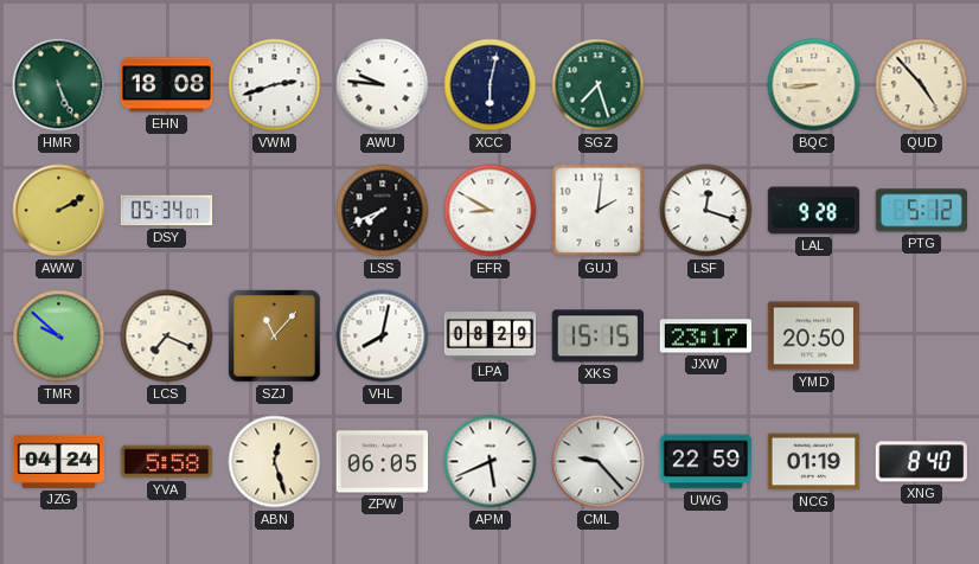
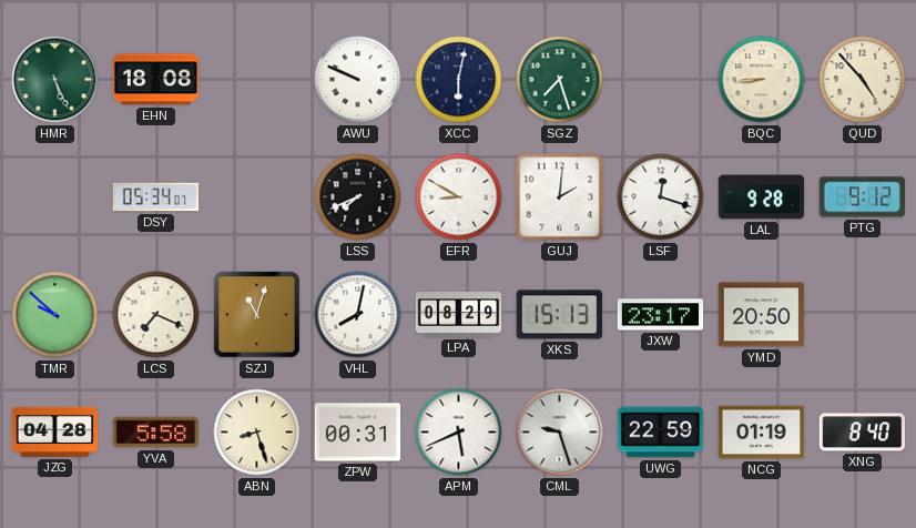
VWM: 2:42 -> none
AWU: 9:46 -> 9:49
AWW: 2:10 -> none
PTG: 5:12 -> 9:12
SZJ: 11:07 -> 11:03
XKS: 15:15 -> 15:13
JZG: 04:24 -> 04:28
ABN: 12:27 -> 8:27
ZPW: 06:05 -> 00:31
CML: 9:23 -> 9:27
